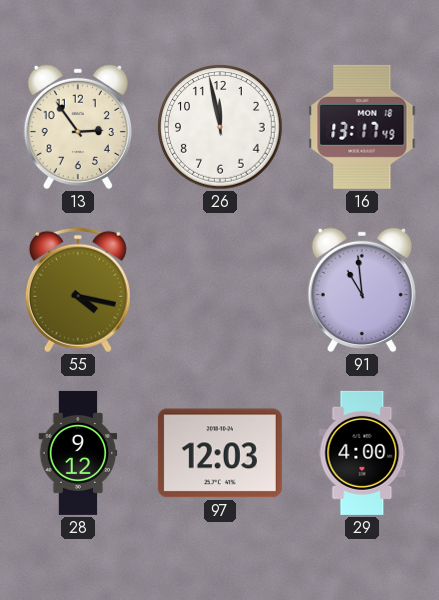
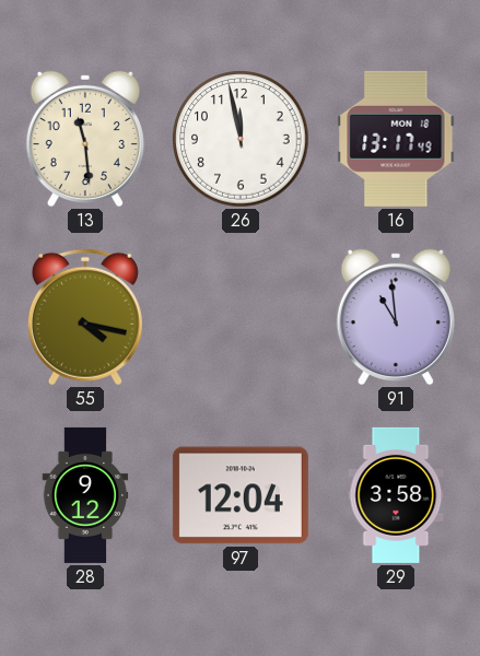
13: 2:54 -> 11:29
97: 12:03 -> 12:04
29: 4:00 -> 3:58
